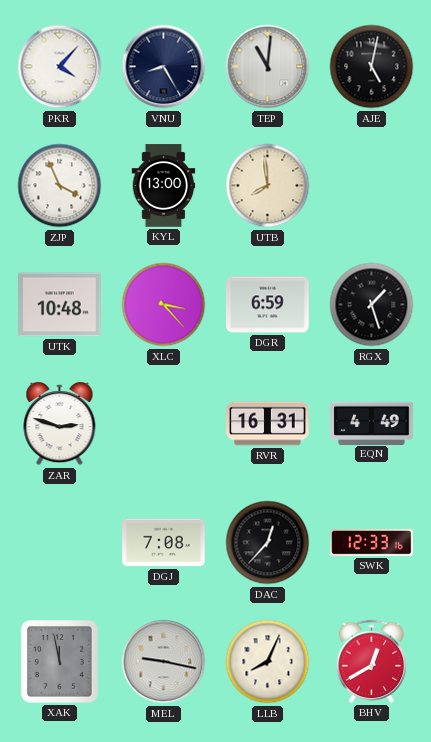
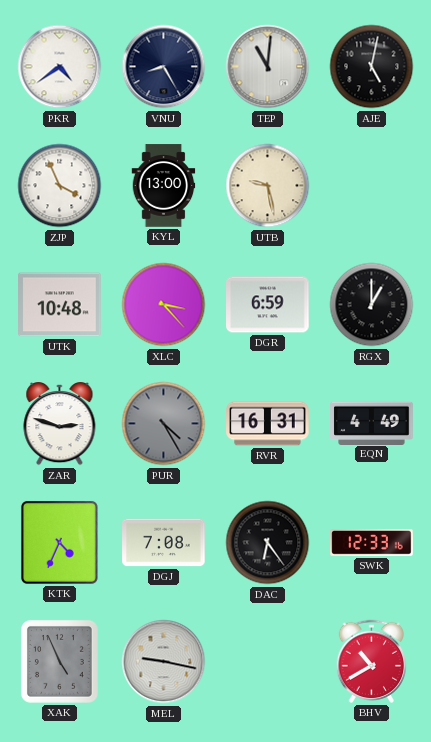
PKR: 4:07 -> 4:39
UTB: 7:59 -> 9:28
RGX: 1:27 -> 1:00
PUR: none -> 4:25
KTK: none -> 4:34
DAC: 12:37 -> 6:24
XAK: 11:58 -> 4:56
LLB: 8:04 -> none
BHV: 12:40 -> 10:40
